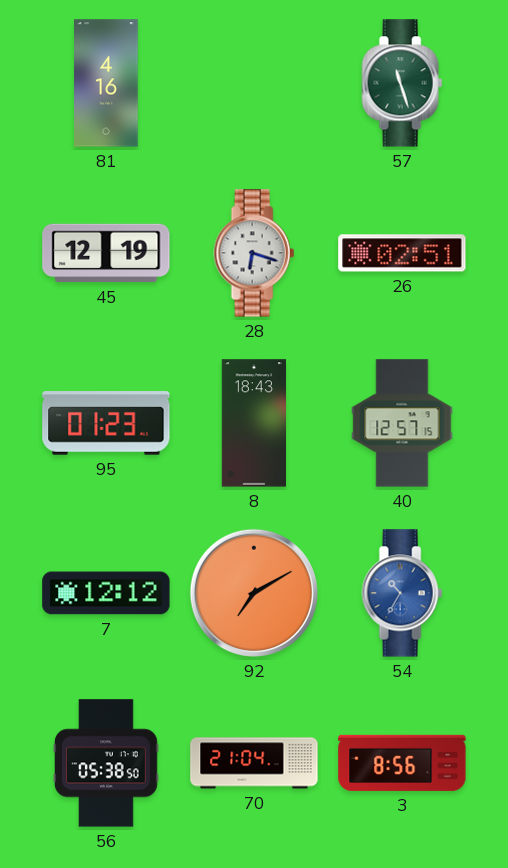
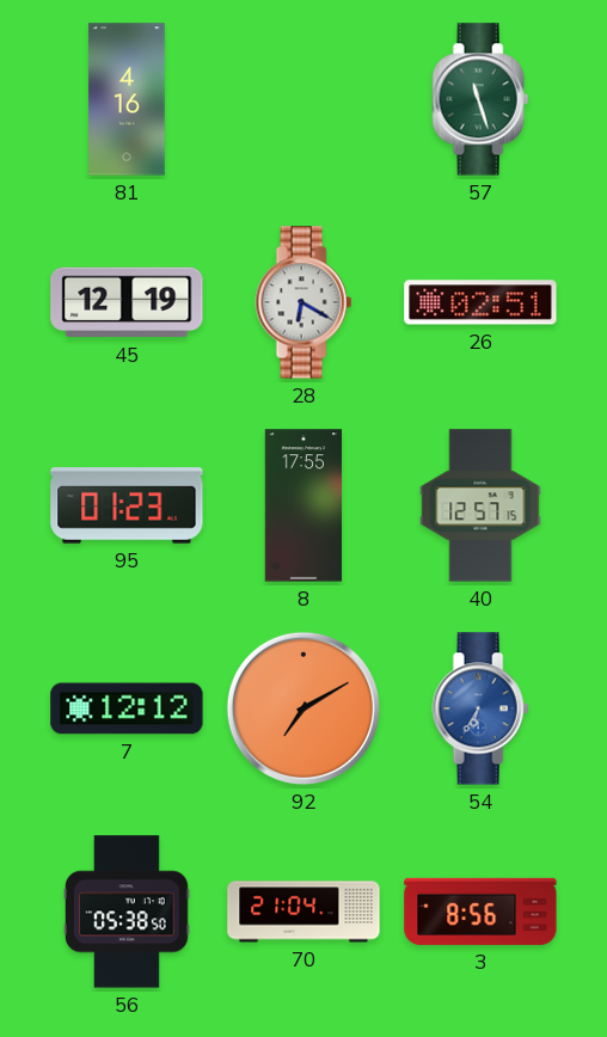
28: 6:18 -> 6:20
8: 18:43 -> 17:55
54: 10:35 -> 6:35
